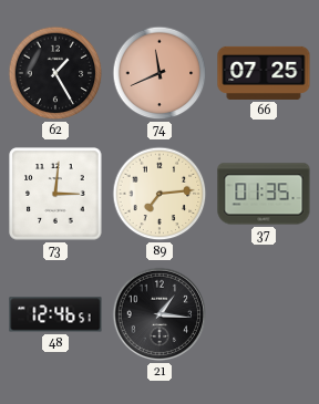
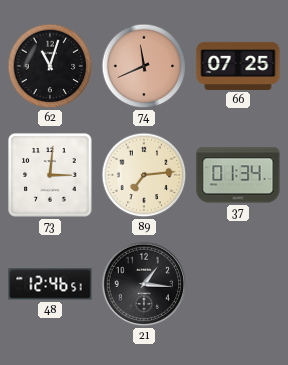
62: 1:25 -> 11:03
37: 01:35 -> 01:34
